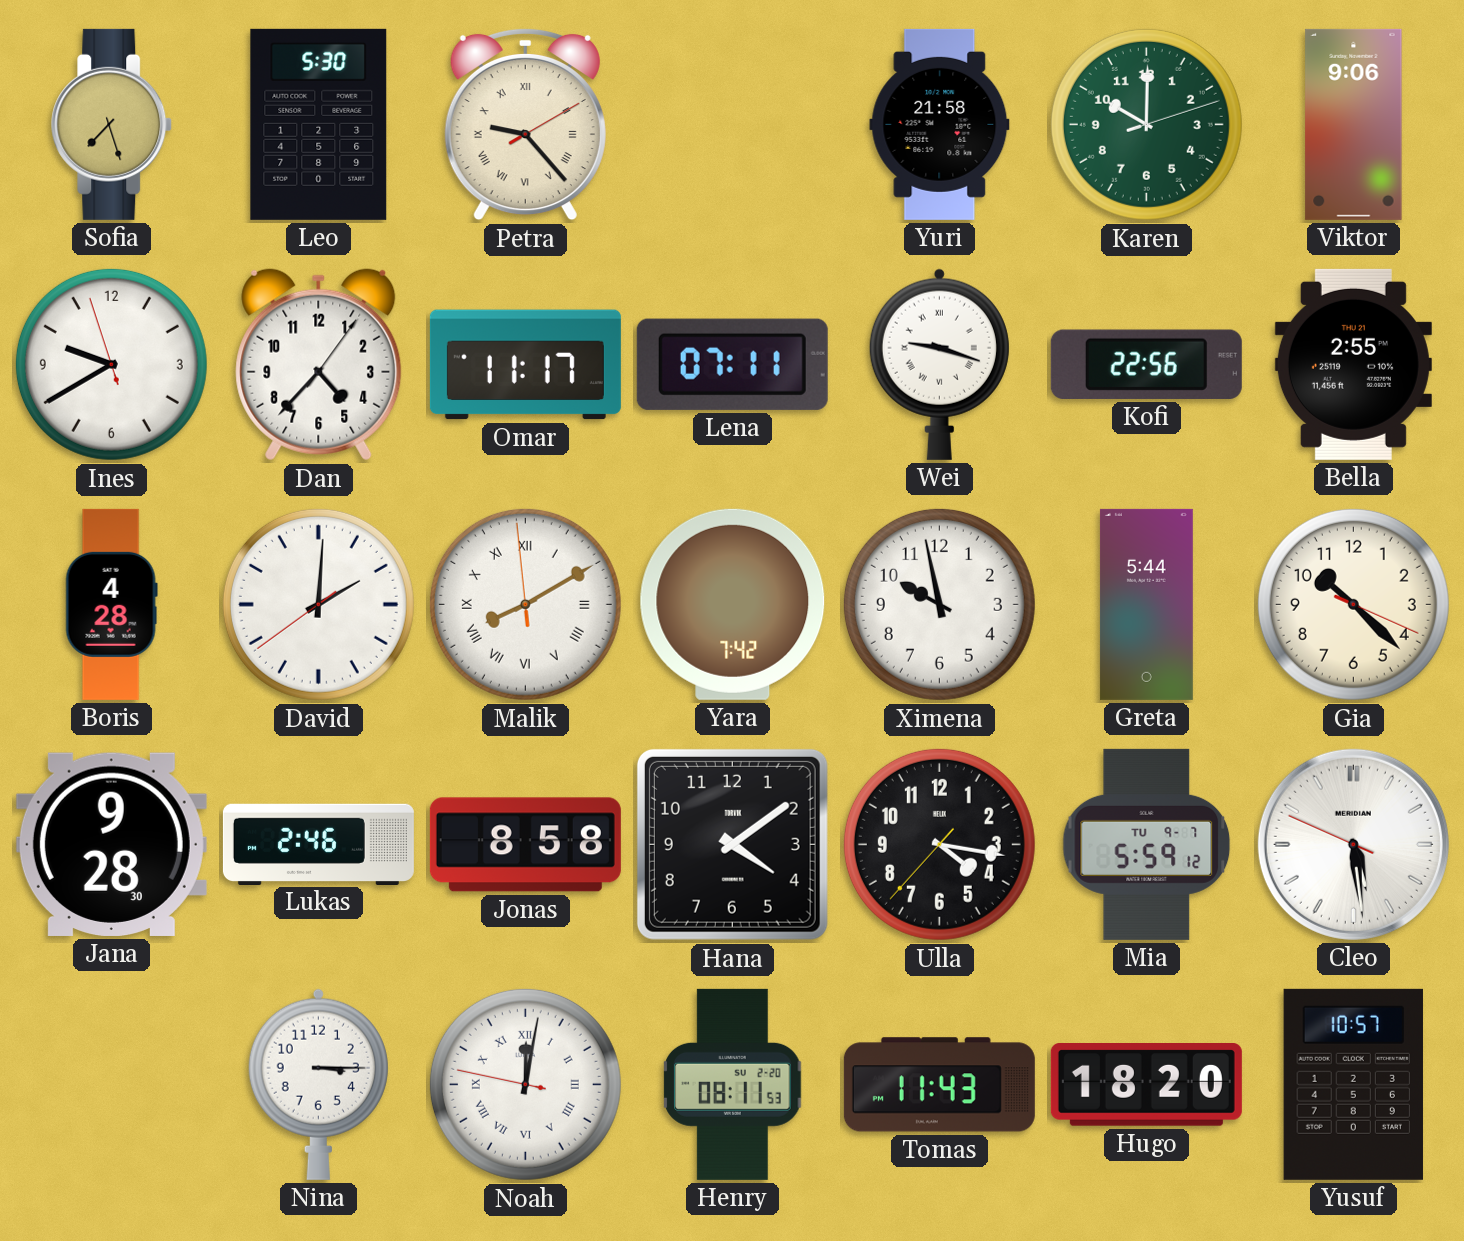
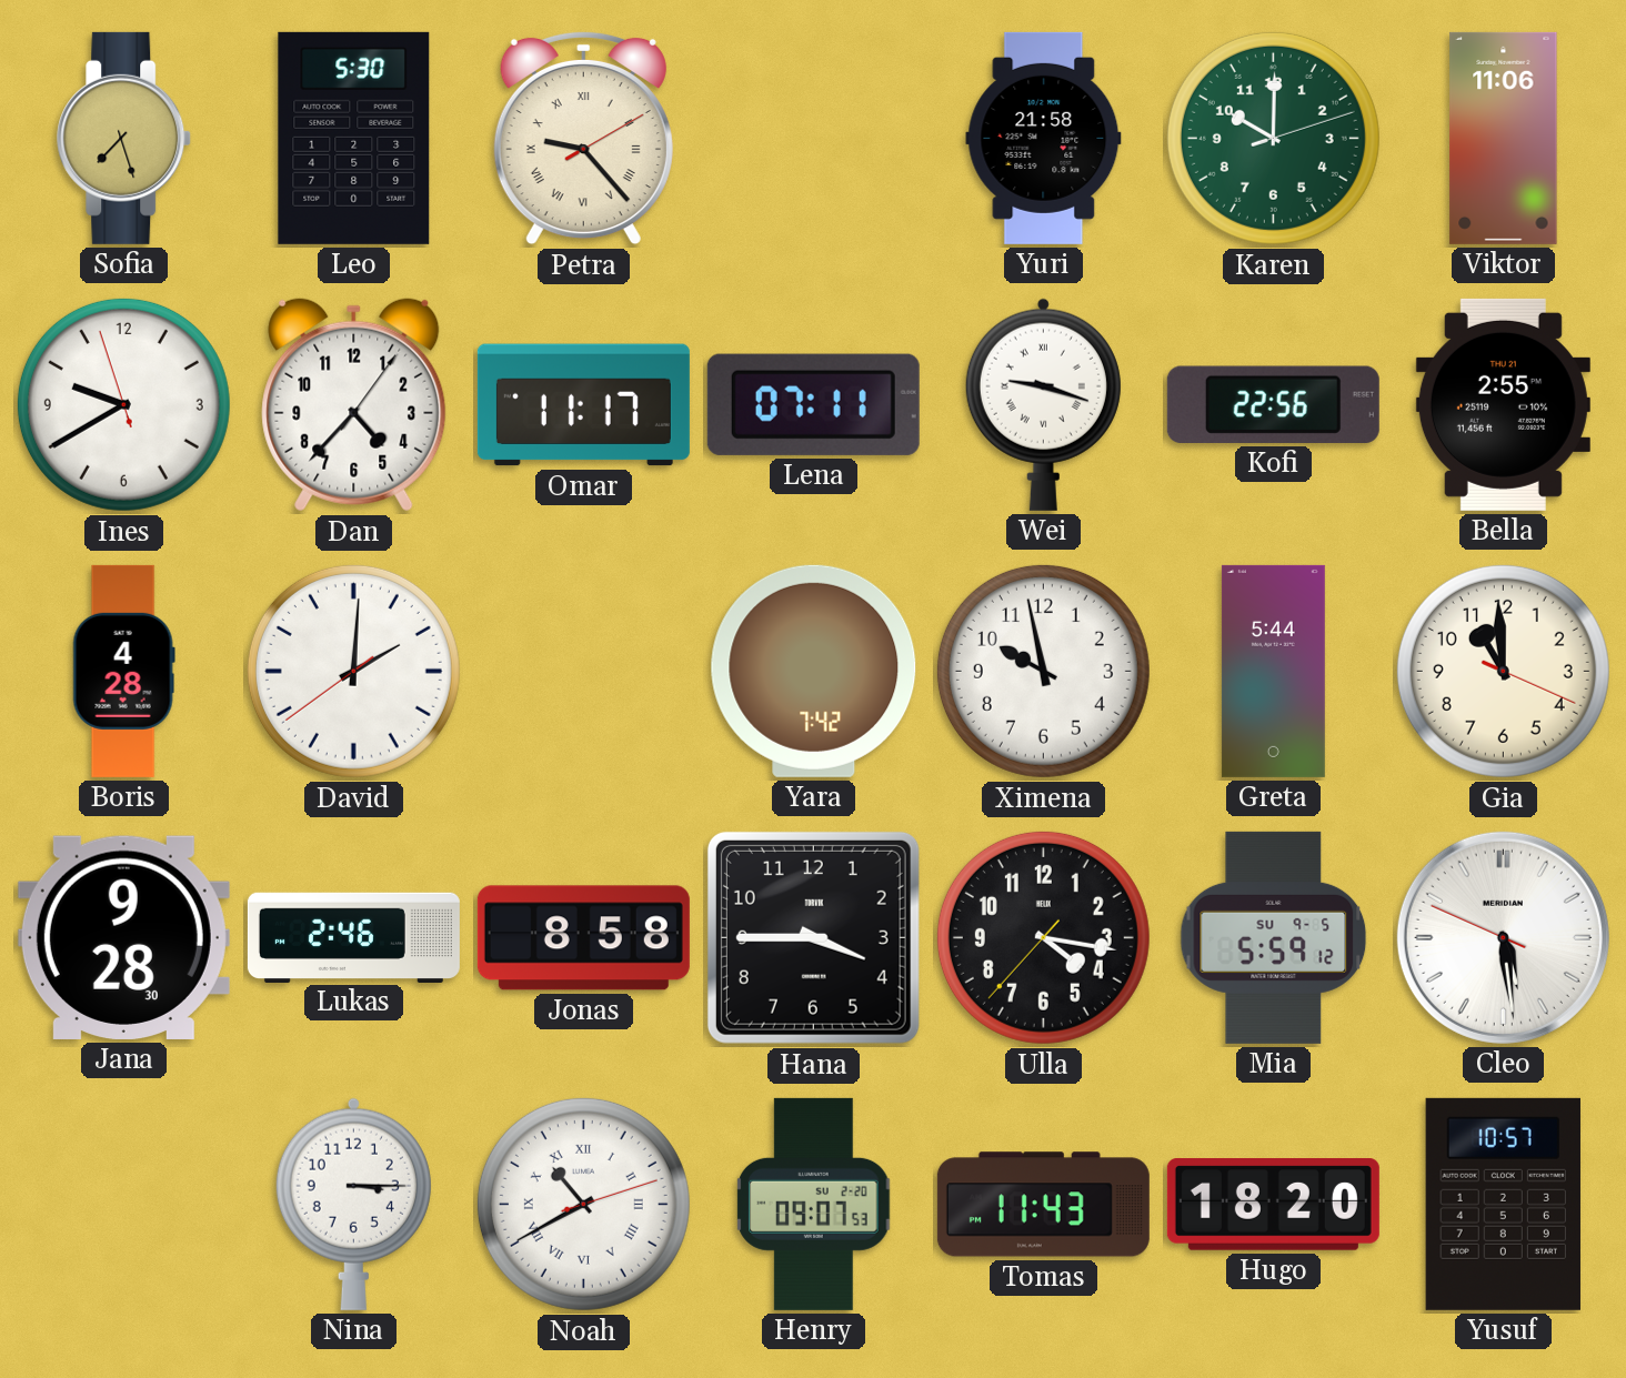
Viktor: 9:06 -> 11:06
Malik: 8:09 -> none
Gia: 10:22 -> 10:59
Hana: 4:09 -> 3:45
Mia date: TU 9-7 -> SU 9-5
Noah: 12:01 -> 10:40
Henry: 08:11 -> 09:07
